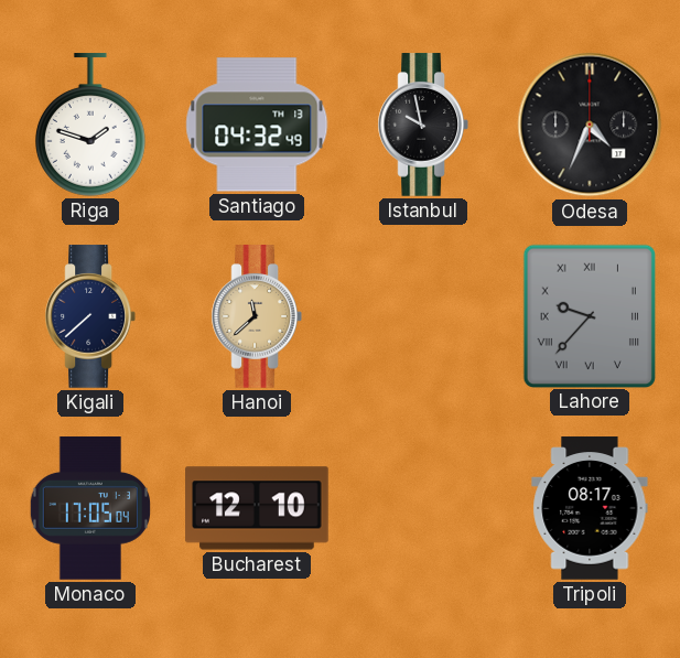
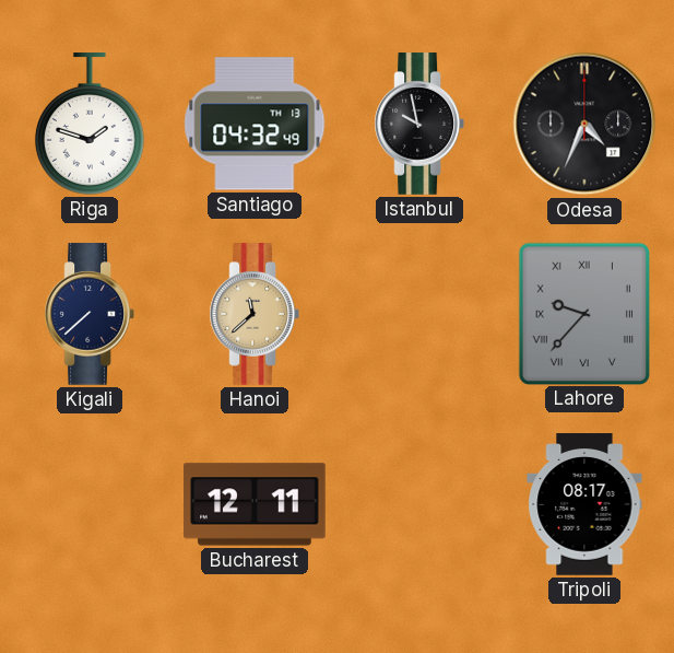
Monaco: 17:05 -> none
Bucharest: 12:10 -> 12:11
